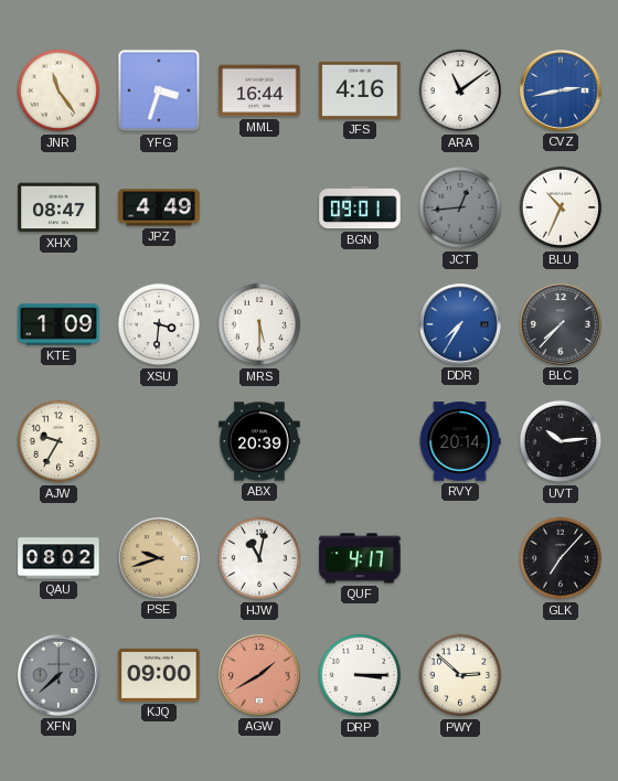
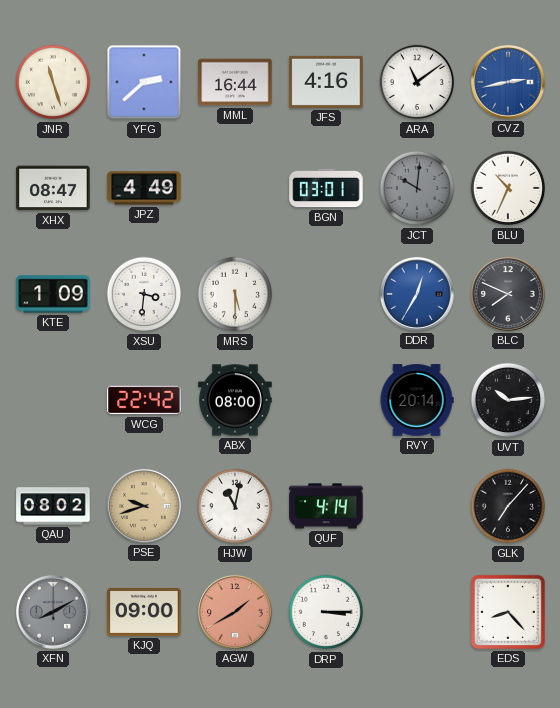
JNR: 11:24 -> 11:27
YFG: 3:33 -> 2:38
BGN: 09:01 -> 03:01
JCT: 12:44 -> 10:01
DDR: 7:35 -> 12:35
BLC: 7:37 -> 7:49
AJW: 9:35 -> none
WCG: none -> 22:42
ABX: 20:39 -> 08:00
QUF: 4:17 -> 4:14
XFN: 7:38 -> 8:10
PWY: 2:52 -> none
EDS: none -> 8:23
